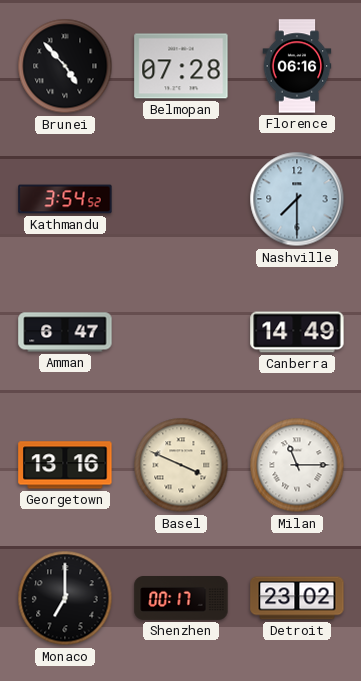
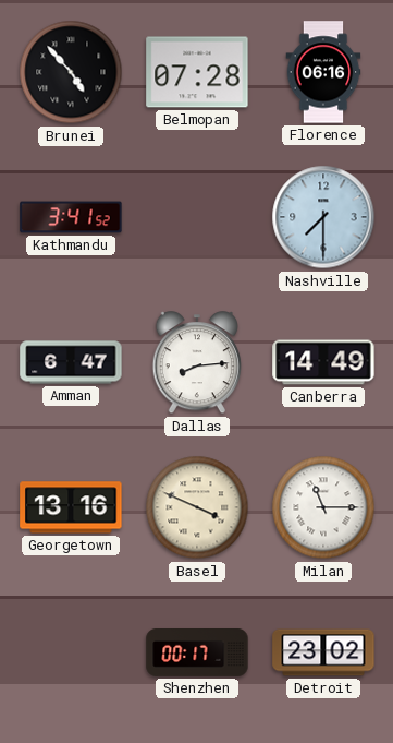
Kathmandu: 3:54 -> 3:41
Dallas: none -> 8:14
Monaco: 7:00 -> none
